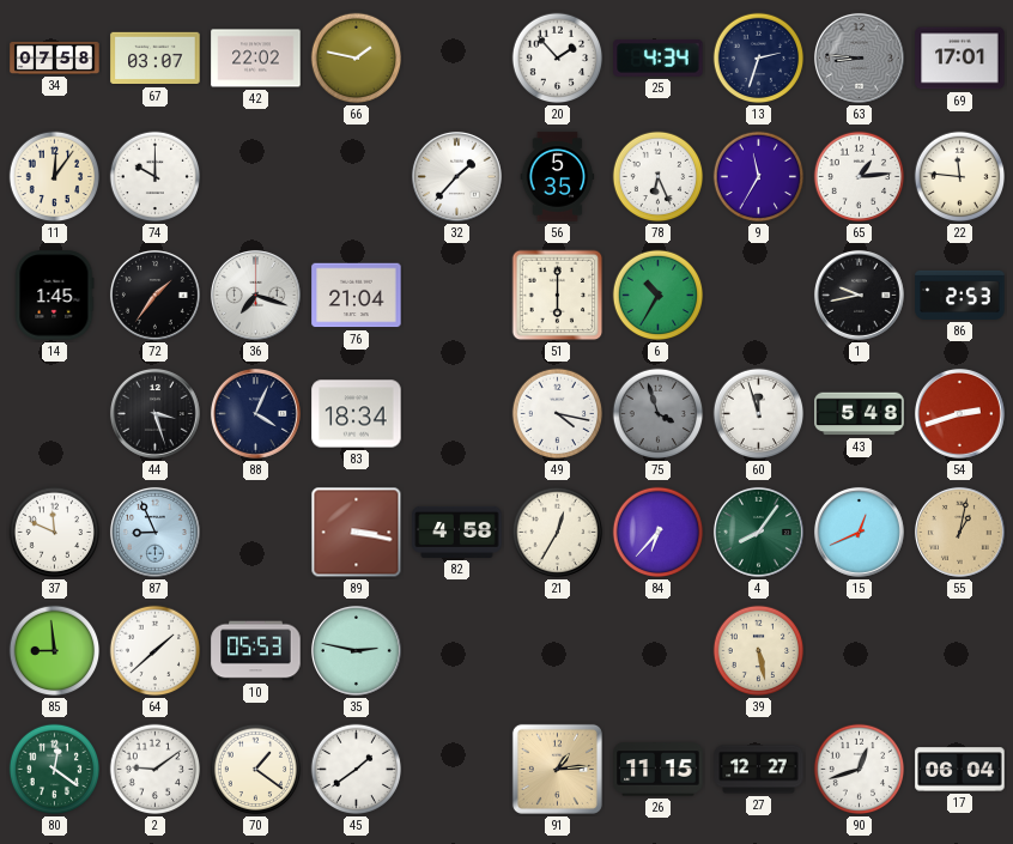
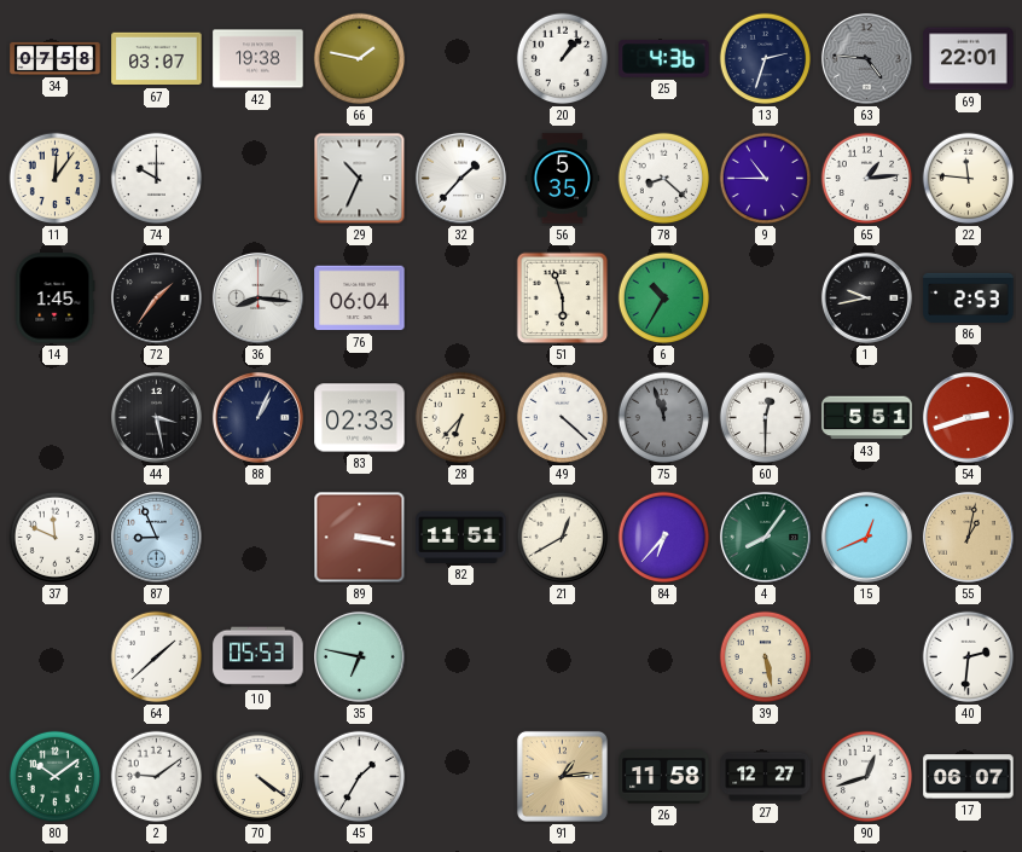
42: 22:02 -> 19:38
20: 1:53 -> 1:07
25: 4:34 -> 4:36
63: 8:46 -> 4:46
69: 17:01 -> 22:01
29: none -> 10:34
78: 6:26 -> 8:22
9: 11:35 -> 10:45
36: 7:18 -> 8:16
76: 21:04 -> 06:04
51: 6:00 -> 5:57
44: 3:27 -> 3:28
88: 4:04 -> 1:04
83: 18:34 -> 02:33
28: none -> 6:37
49: 4:17 -> 4:22
75: 3:57 -> 11:57
60: 11:57 -> 12:30
43: 5:48 -> 5:51
82: 4:58 -> 11:51
21: 12:35 -> 12:40
85: 8:59 -> none
35: 2:47 -> 6:47
40: none -> 2:31
80: 12:21 -> 10:09
70: 1:21 -> 4:21
45: 1:39 -> 1:35
26: 11:15 -> 11:58
17: 06:04 -> 06:07
